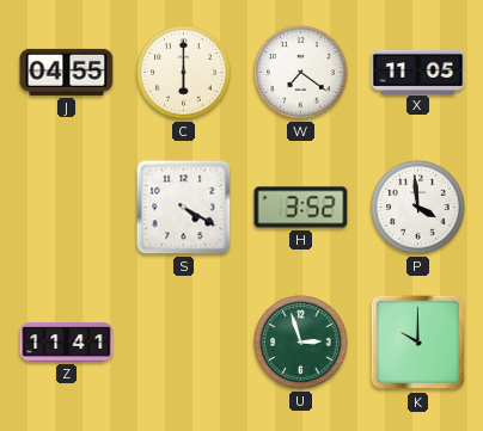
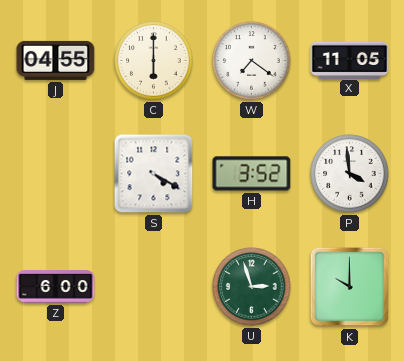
Z: 11:41 -> 6:00
